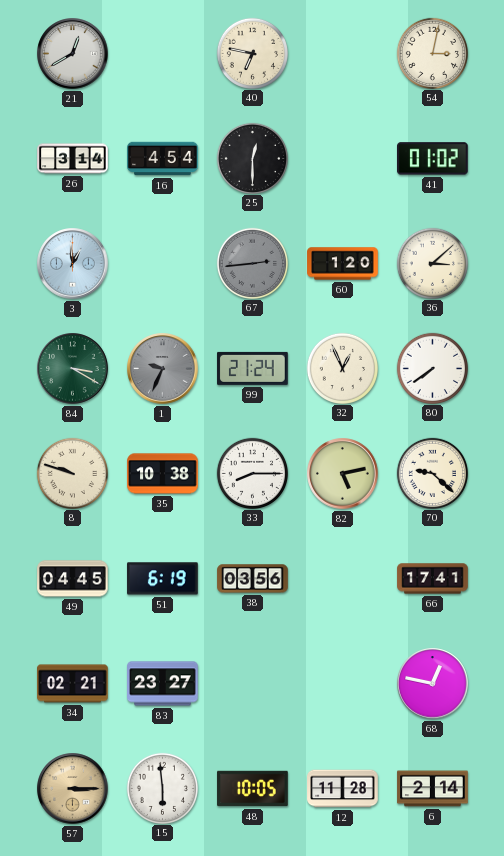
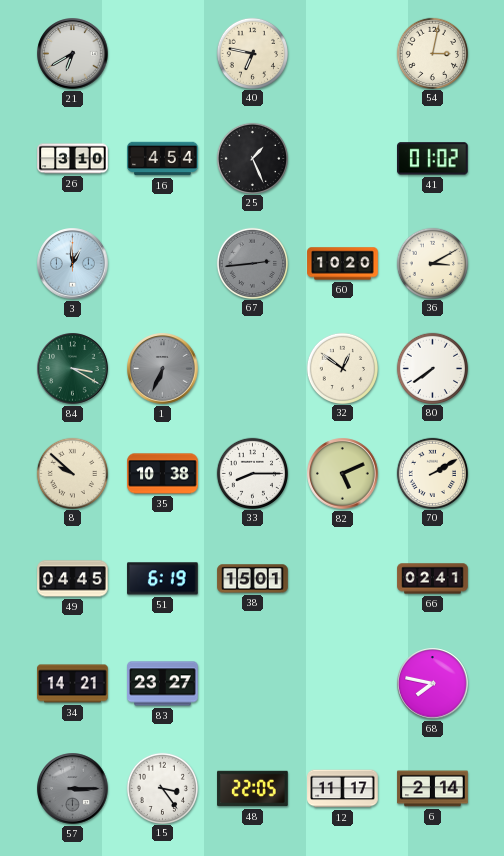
21: 12:40 -> 6:40
26: 3:14 -> 3:10
25: 12:30 -> 1:26
60: 1:20 -> 10:20
36: 3:08 -> 3:10
1: 9:34 -> 6:34
99: 21:24 -> none
32: 12:56 -> 12:51
8: 9:48 -> 9:52
82: 5:13 -> 5:11
70: 9:22 -> 2:10
38: 03:56 -> 15:01
66: 17:41 -> 02:41
34: 02:21 -> 14:21
68: 12:47 -> 7:47
57 dial: champagne -> grey
15: 5:59 -> 3:24
48: 10:05 -> 22:05
12: 11:28 -> 11:17
